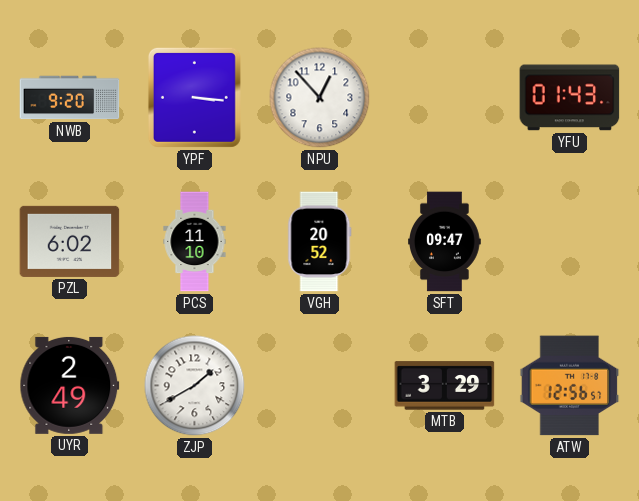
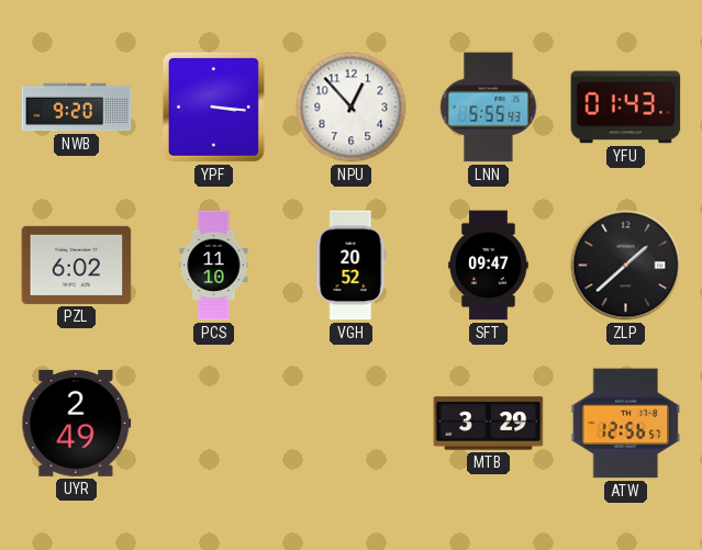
LNN: none -> 5:55
ZLP: none -> 1:38
ZJP: 1:40 -> none
